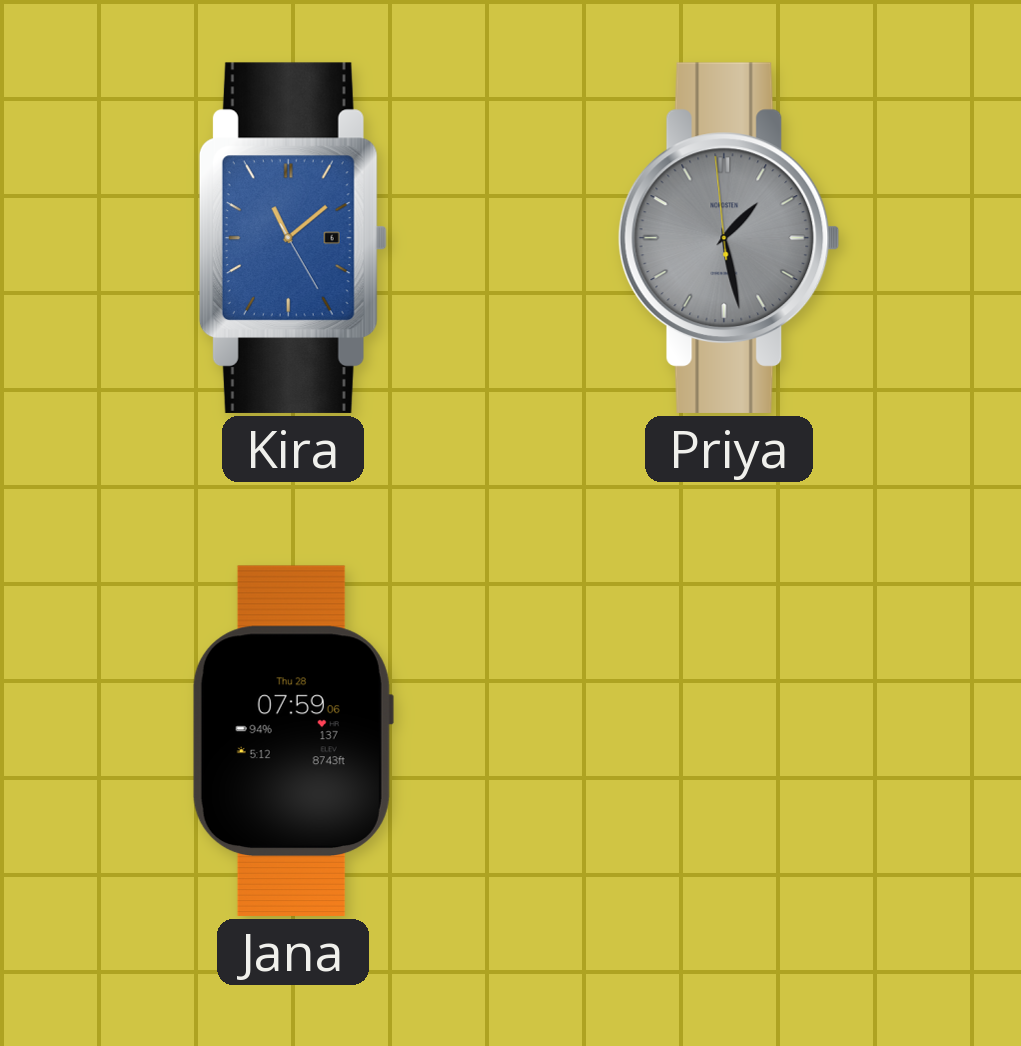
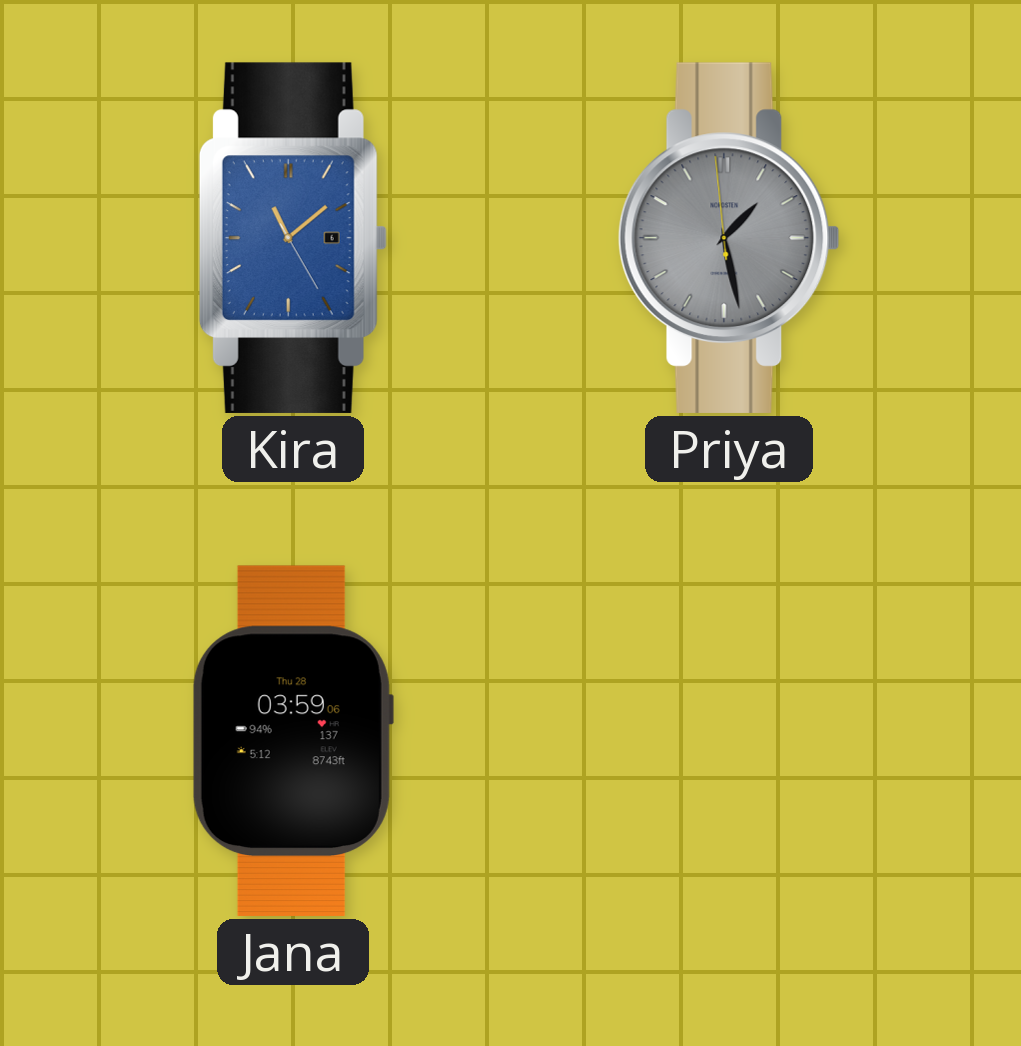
Jana: 07:59 -> 03:59
